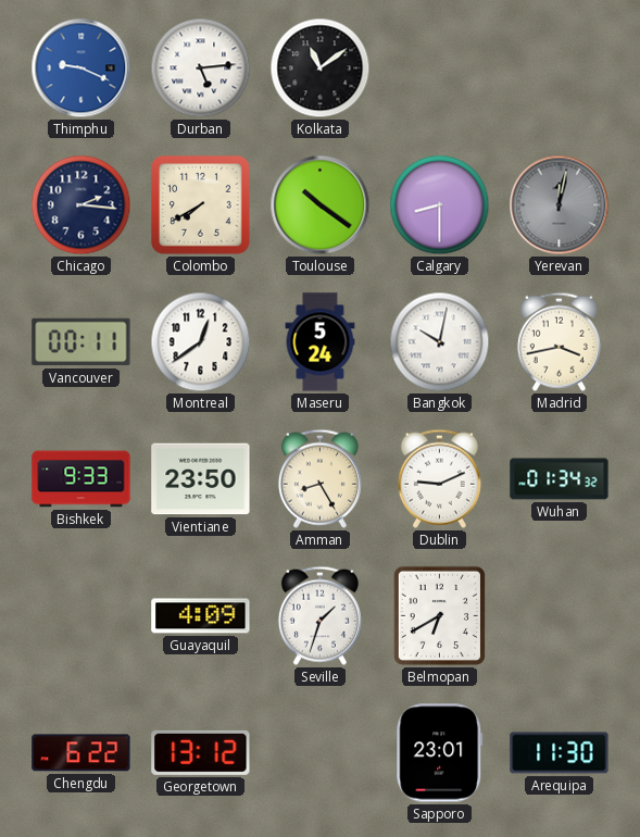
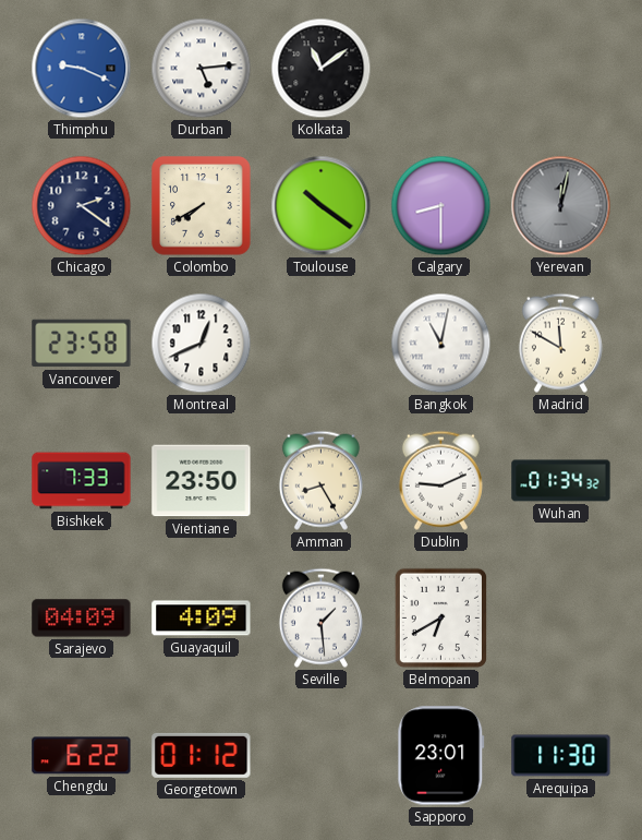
Chicago: 2:16 -> 2:21
Vancouver: 00:11 -> 23:58
Montreal: 12:39 -> 12:41
Maseru: 5:24 -> none
Bangkok: 10:02 -> 11:02
Madrid: 3:43 -> 11:50
Bishkek: 9:33 -> 7:33
Sarajevo: none -> 04:09
Seville: 1:33 -> 1:29
Georgetown: 13:12 -> 01:12
